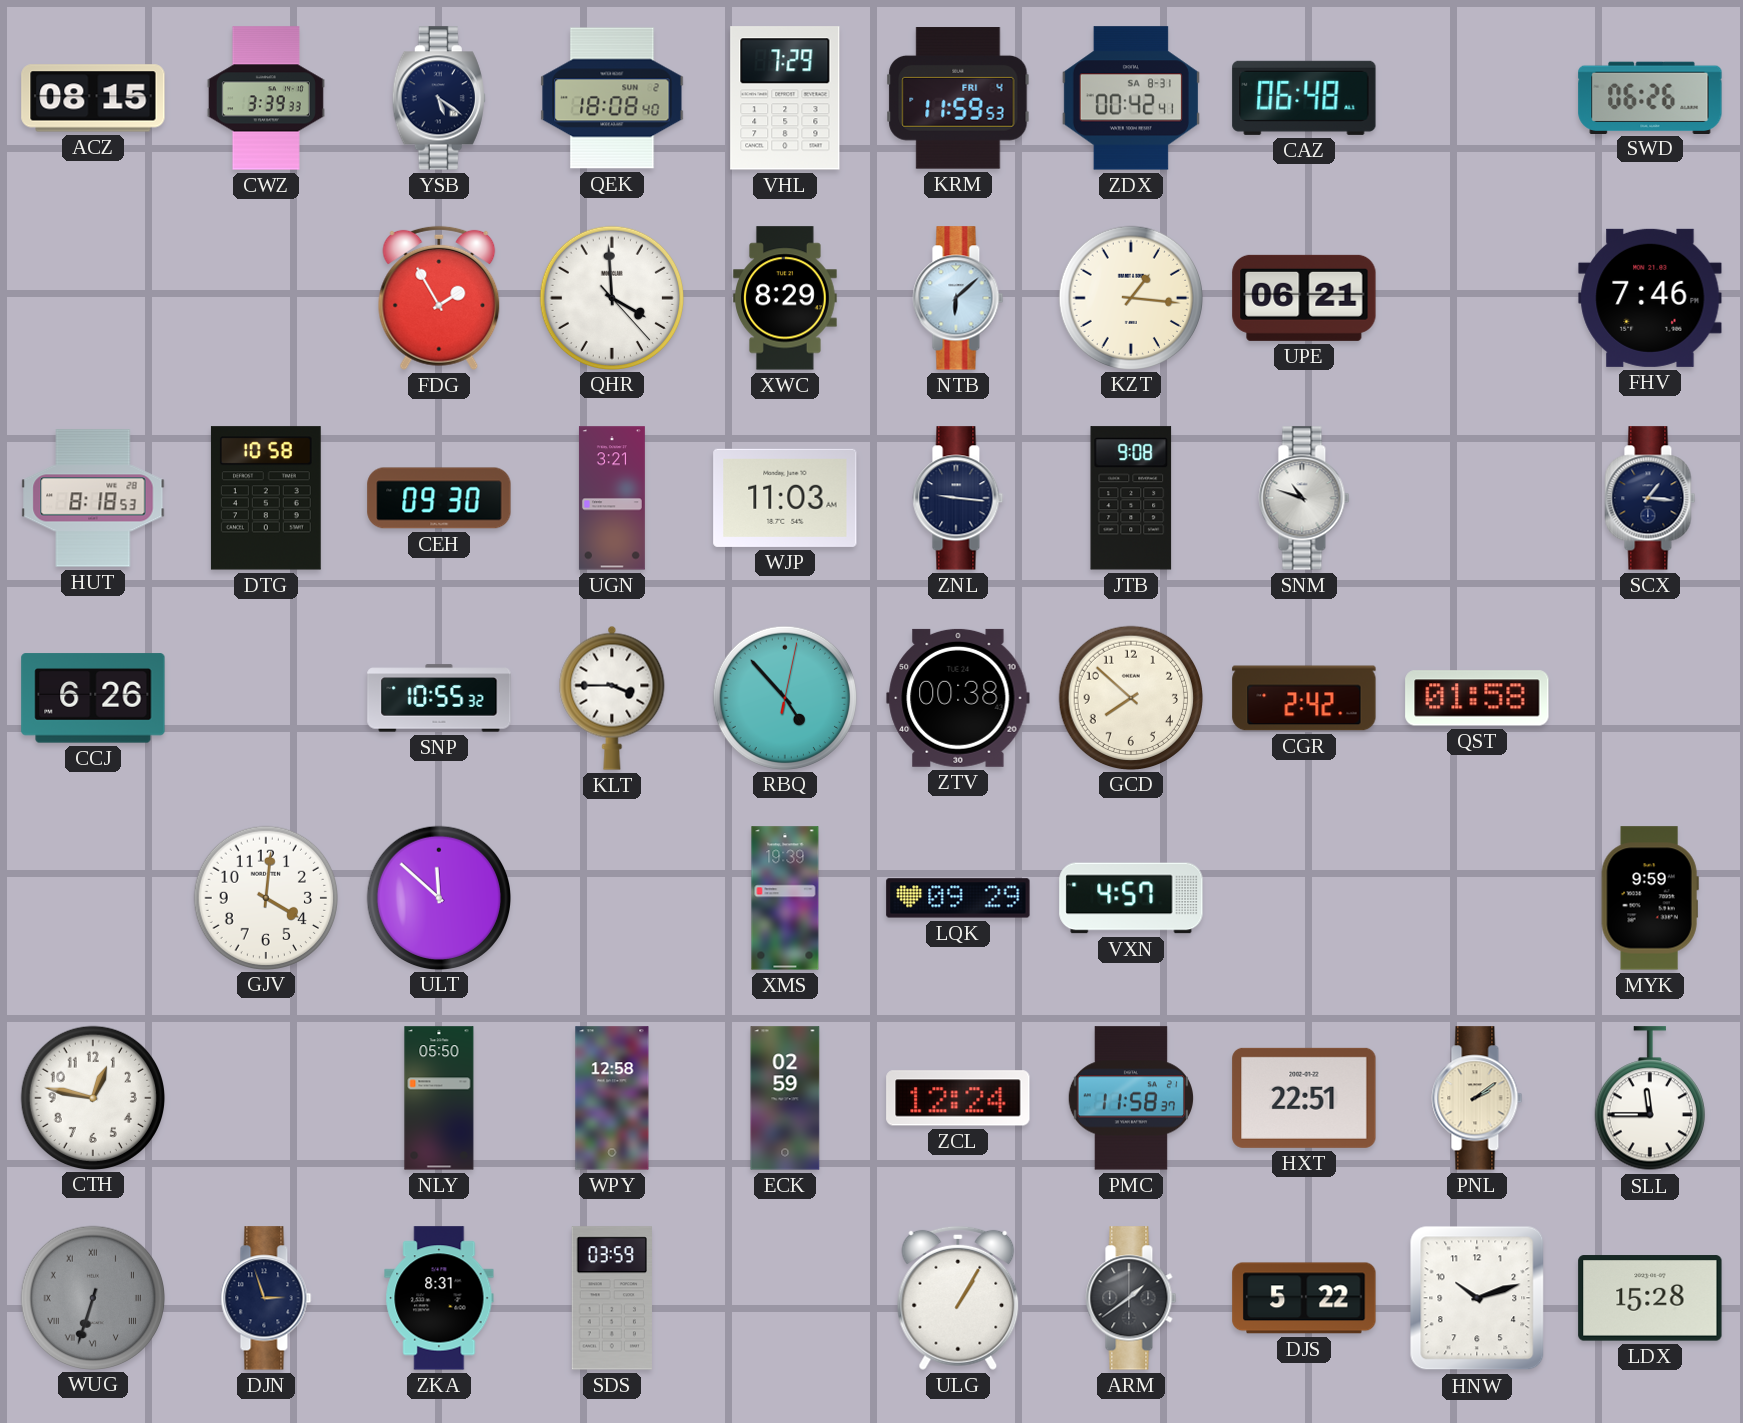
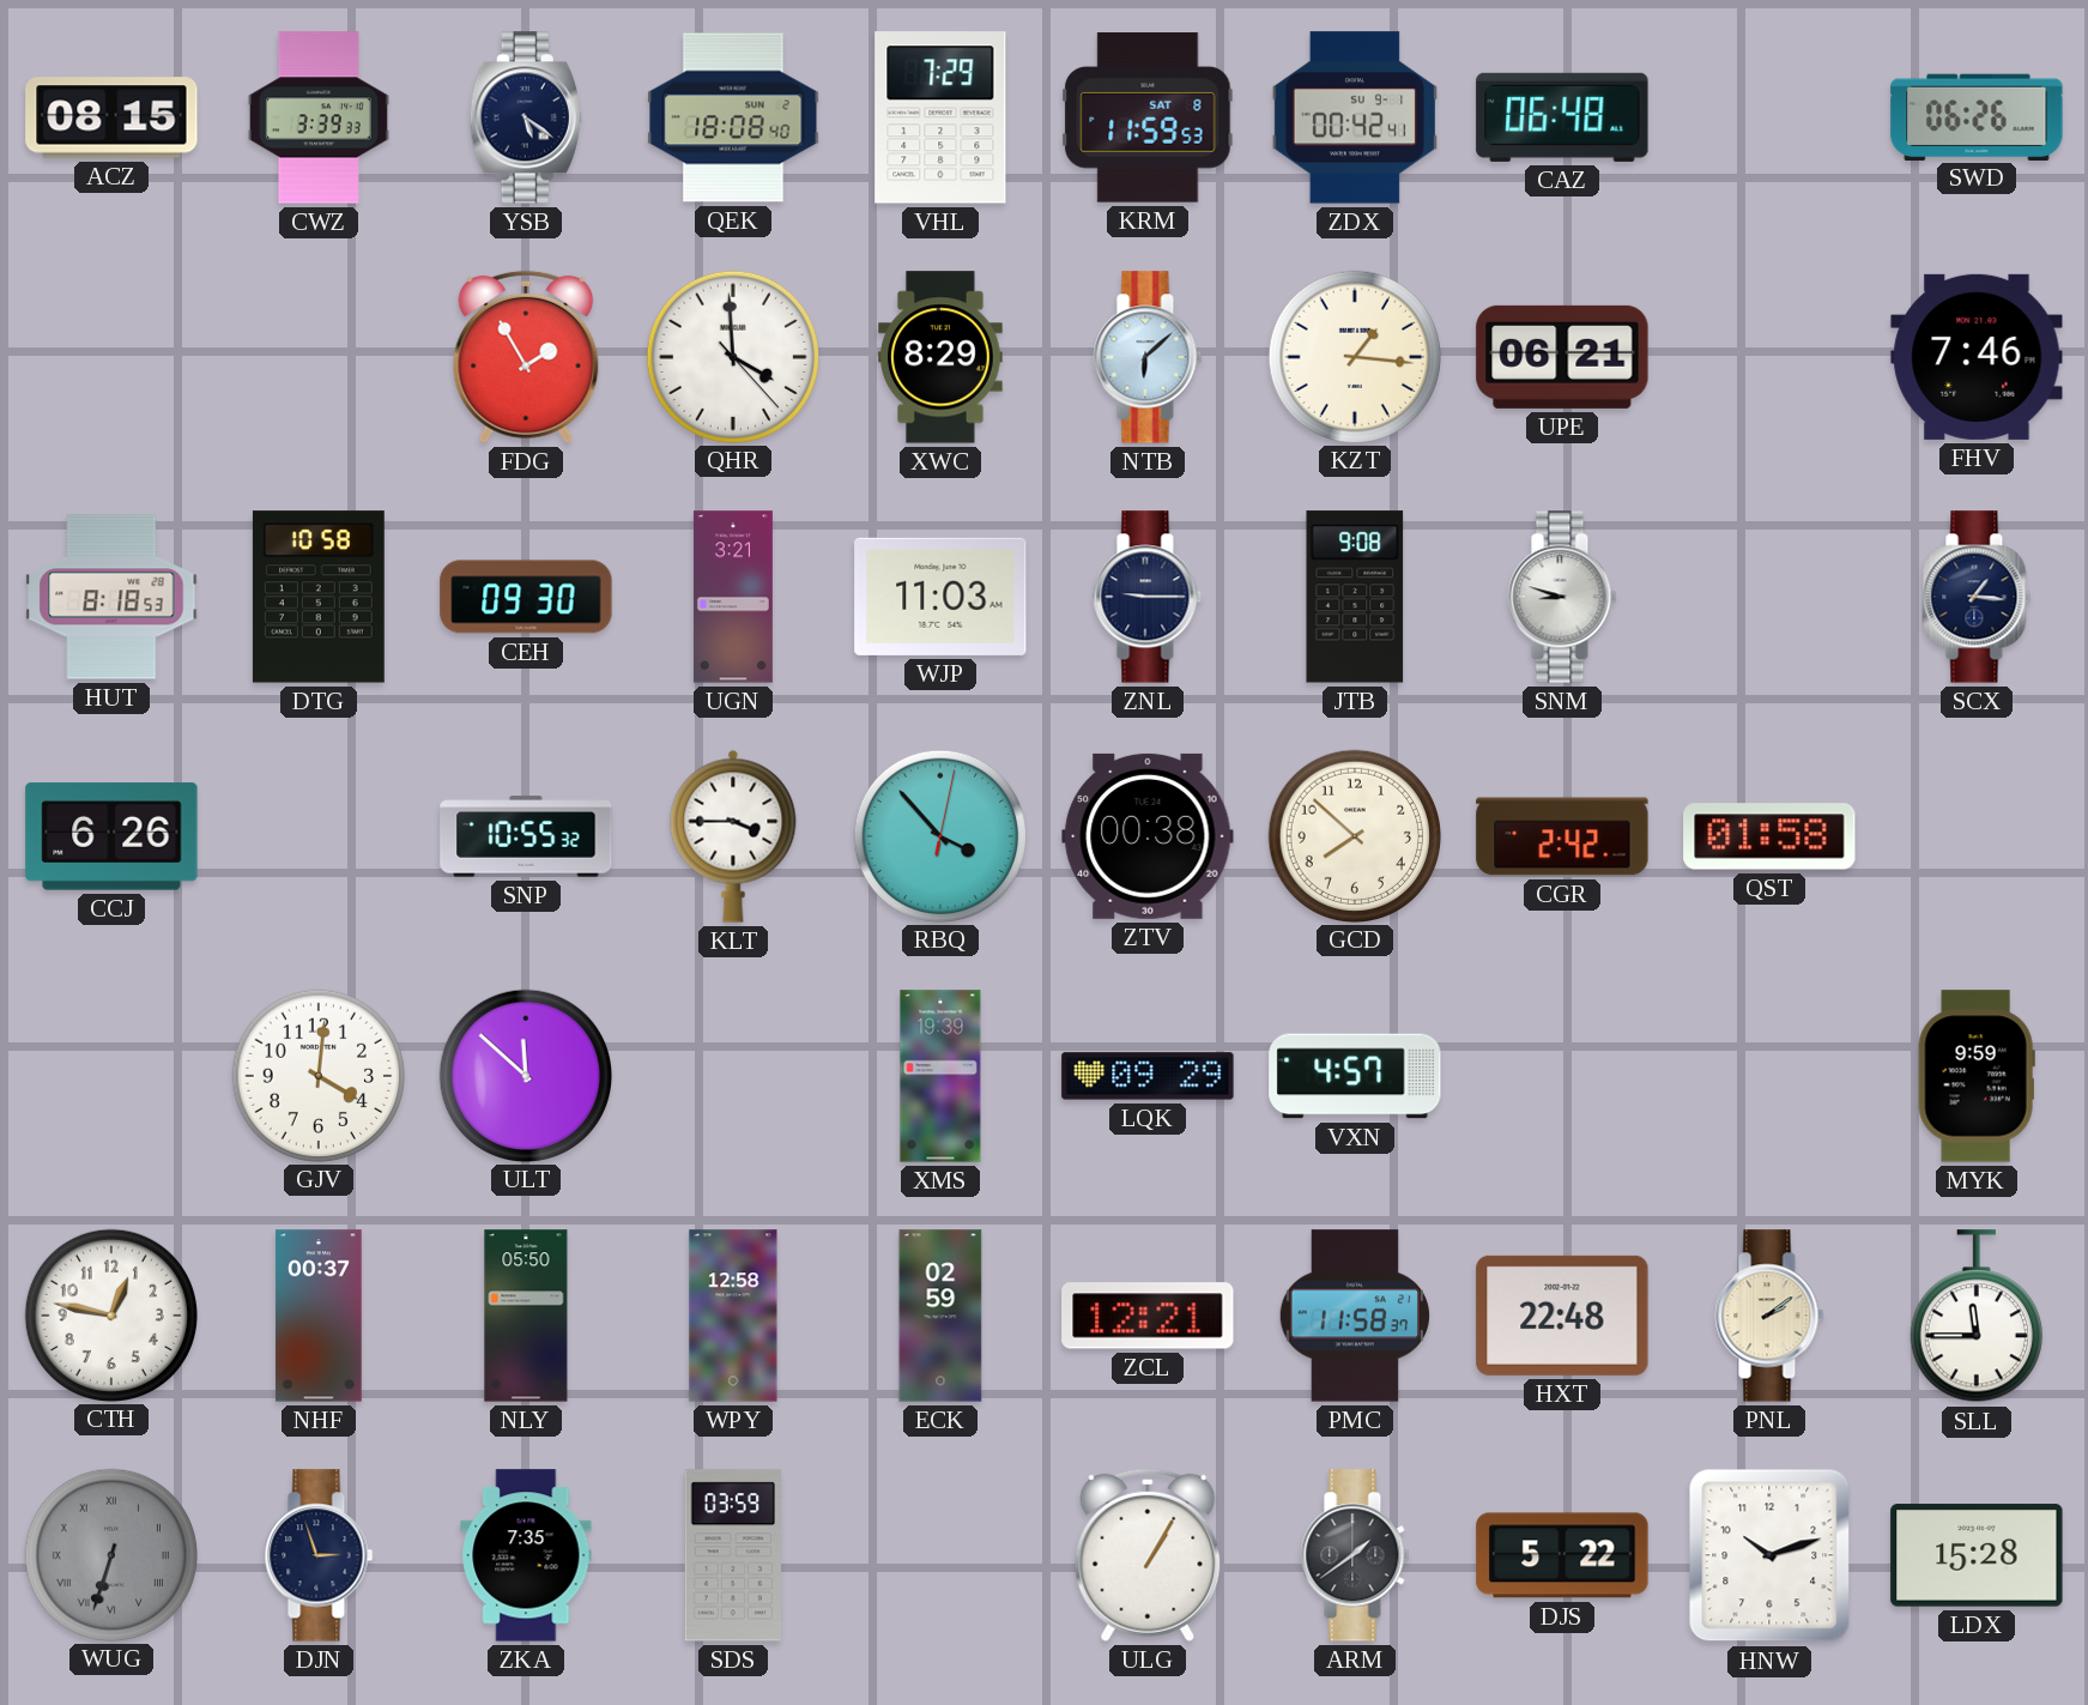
KRM date: FRI 4 -> SAT 8
ZDX date: SA 8-31 -> SU 9-1
ZNL: 9:16 -> 9:15
SNM: 10:48 -> 8:48
RBQ: 4:53 -> 3:53
NHF: none -> 00:37
ZCL: 12:24 -> 12:21
HXT: 22:51 -> 22:48
ZKA: 8:31 -> 7:35
